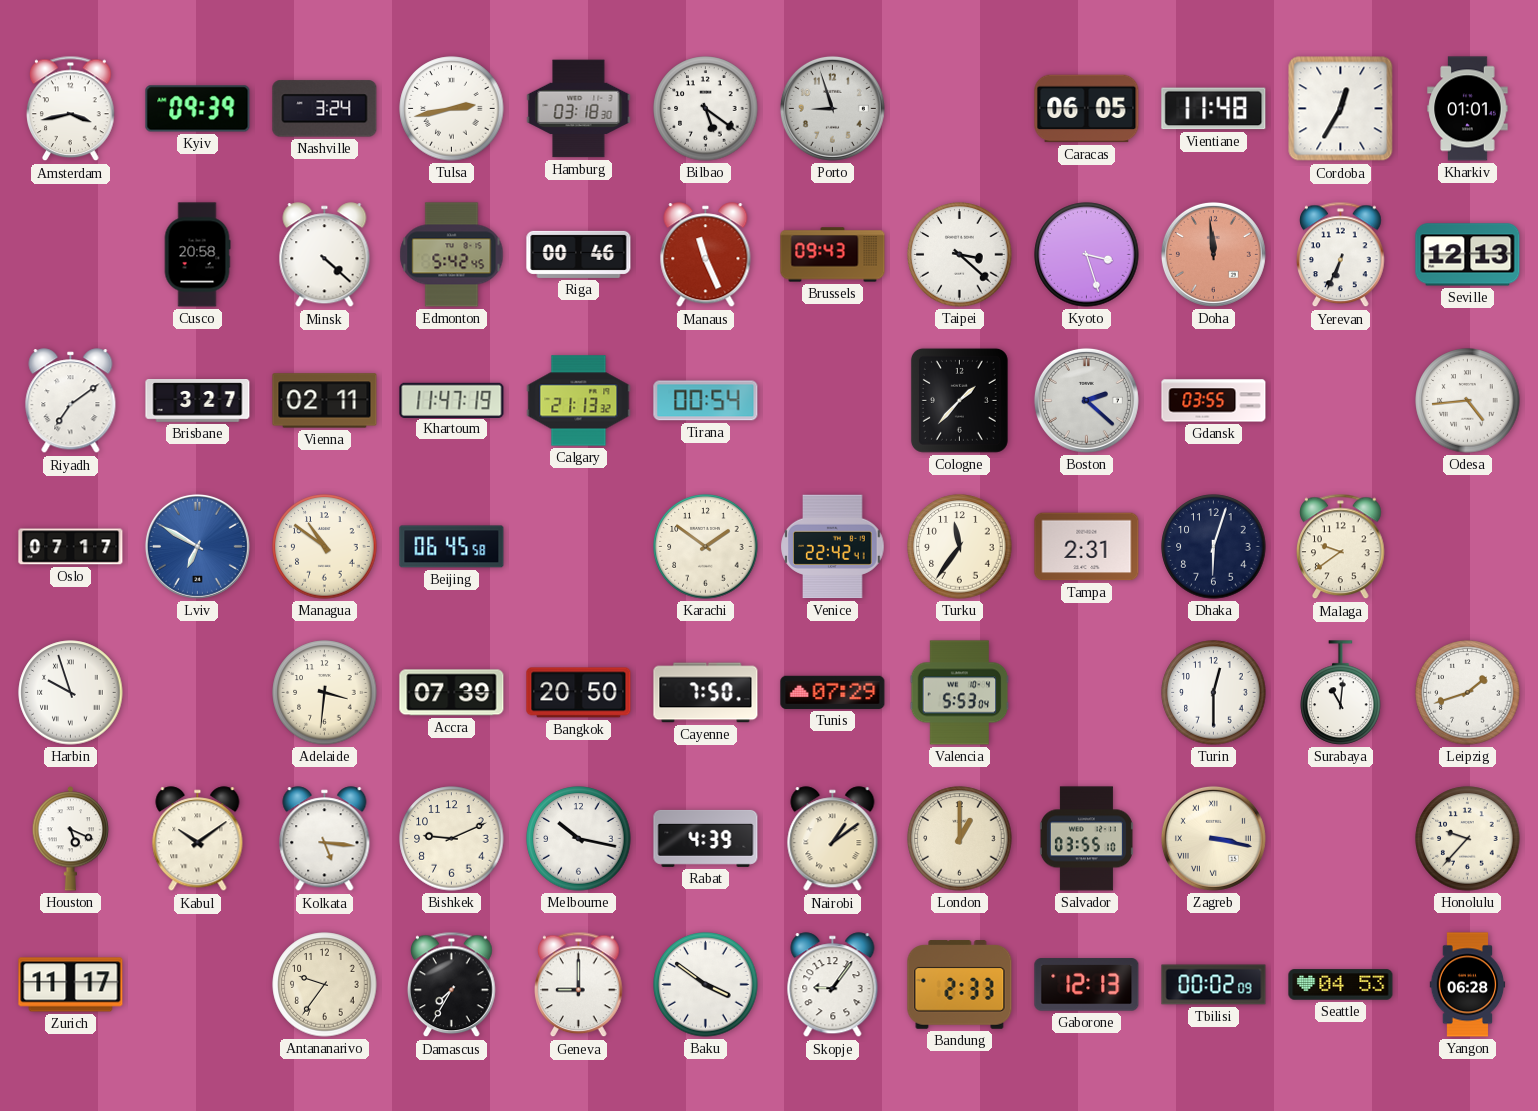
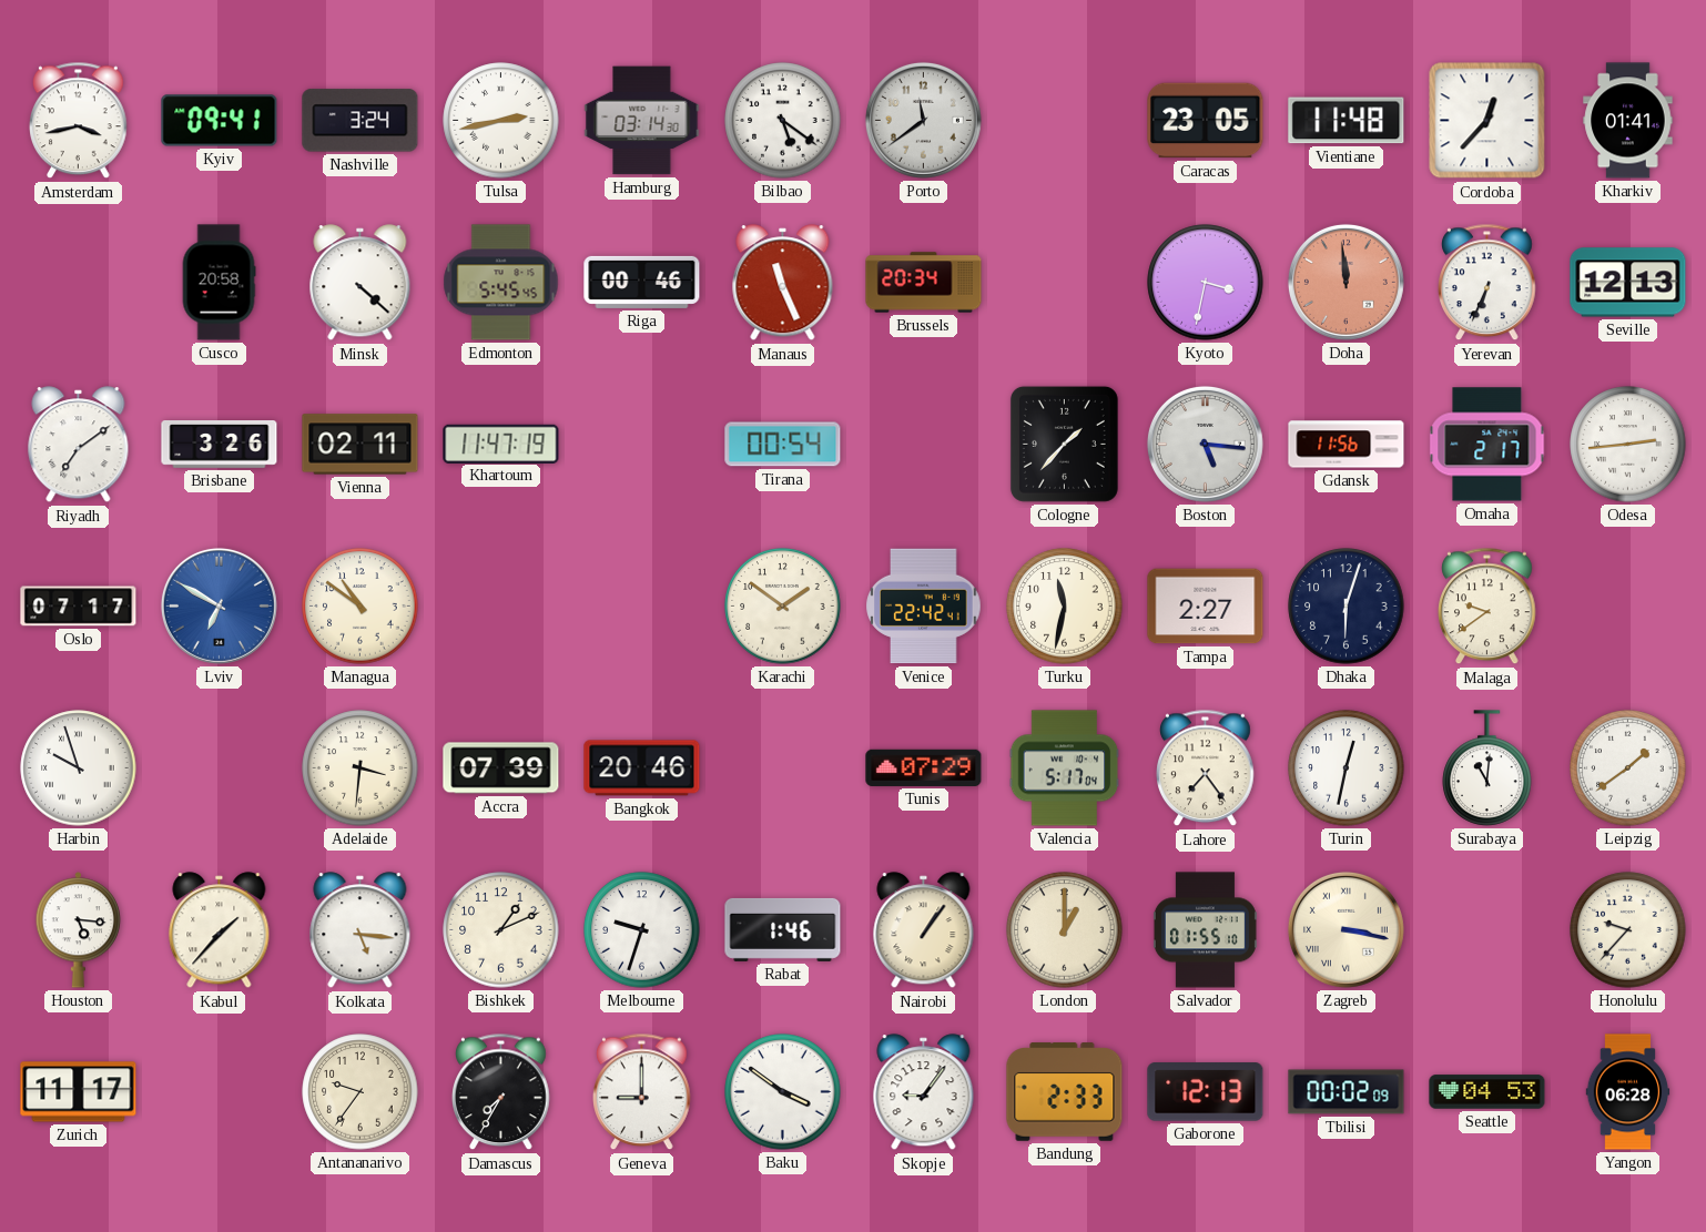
Kyiv: 09:39 -> 09:41
Hamburg: 03:18 -> 03:14
Porto: 8:57 -> 11:39
Caracas: 06:05 -> 23:05
Cordoba: 12:35 -> 12:37
Kharkiv: 01:01 -> 01:41
Edmonton: 5:42 -> 5:45
Brussels: 09:43 -> 20:34
Taipei: 3:22 -> none
Kyoto: 3:27 -> 3:32
Brisbane: 3:27 -> 3:26
Calgary: 21:13 -> none
Boston: 2:22 -> 5:16
Gdansk: 03:55 -> 11:56
Omaha: none -> 2:17
Odesa: 4:44 -> 2:44
Beijing: 06:45 -> none
Turku: 11:36 -> 11:32
Tampa: 2:31 -> 2:27
Bangkok: 20:50 -> 20:46
Cayenne: 7:50 -> none
Valencia: 5:53 -> 5:17
Lahore: none -> 7:24
Turin: 12:30 -> 12:32
Leipzig: 1:42 -> 1:39
Houston: 5:19 -> 5:16
Kabul: 10:09 -> 1:37
Bishkek: 9:11 -> 1:11
Melbourne: 10:17 -> 9:33
Rabat: 4:39 -> 1:46
Nairobi: 1:09 -> 1:06
Salvador: 03:55 -> 01:55
